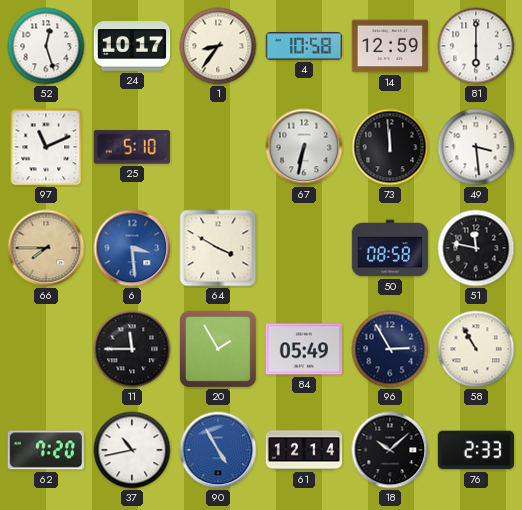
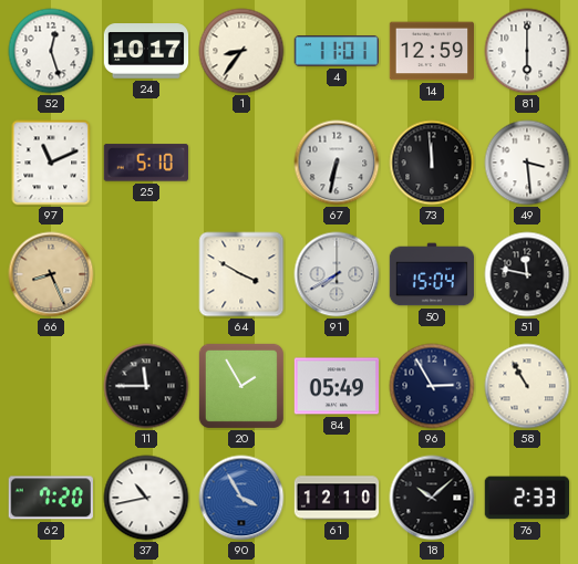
4: 10:58 -> 11:01
66: 7:45 -> 8:26
6: 3:29 -> none
91: none -> 7:40
50: 08:58 -> 15:04
90: 4:55 -> 3:55
61: 12:14 -> 12:10
